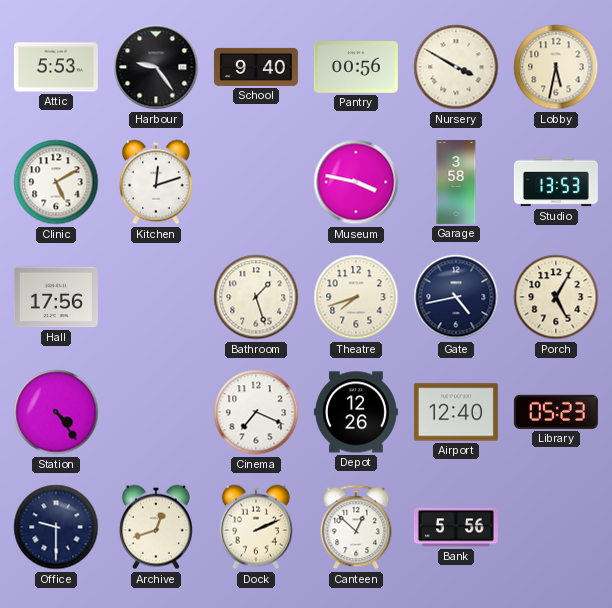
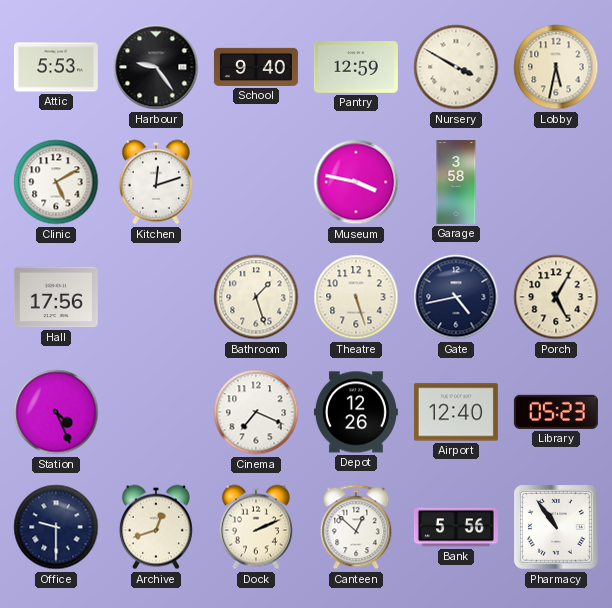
Pantry: 00:56 -> 12:59
Studio: 13:53 -> none
Theatre: 7:42 -> 5:27
Station: 4:24 -> 4:26
Pharmacy: none -> 10:54
